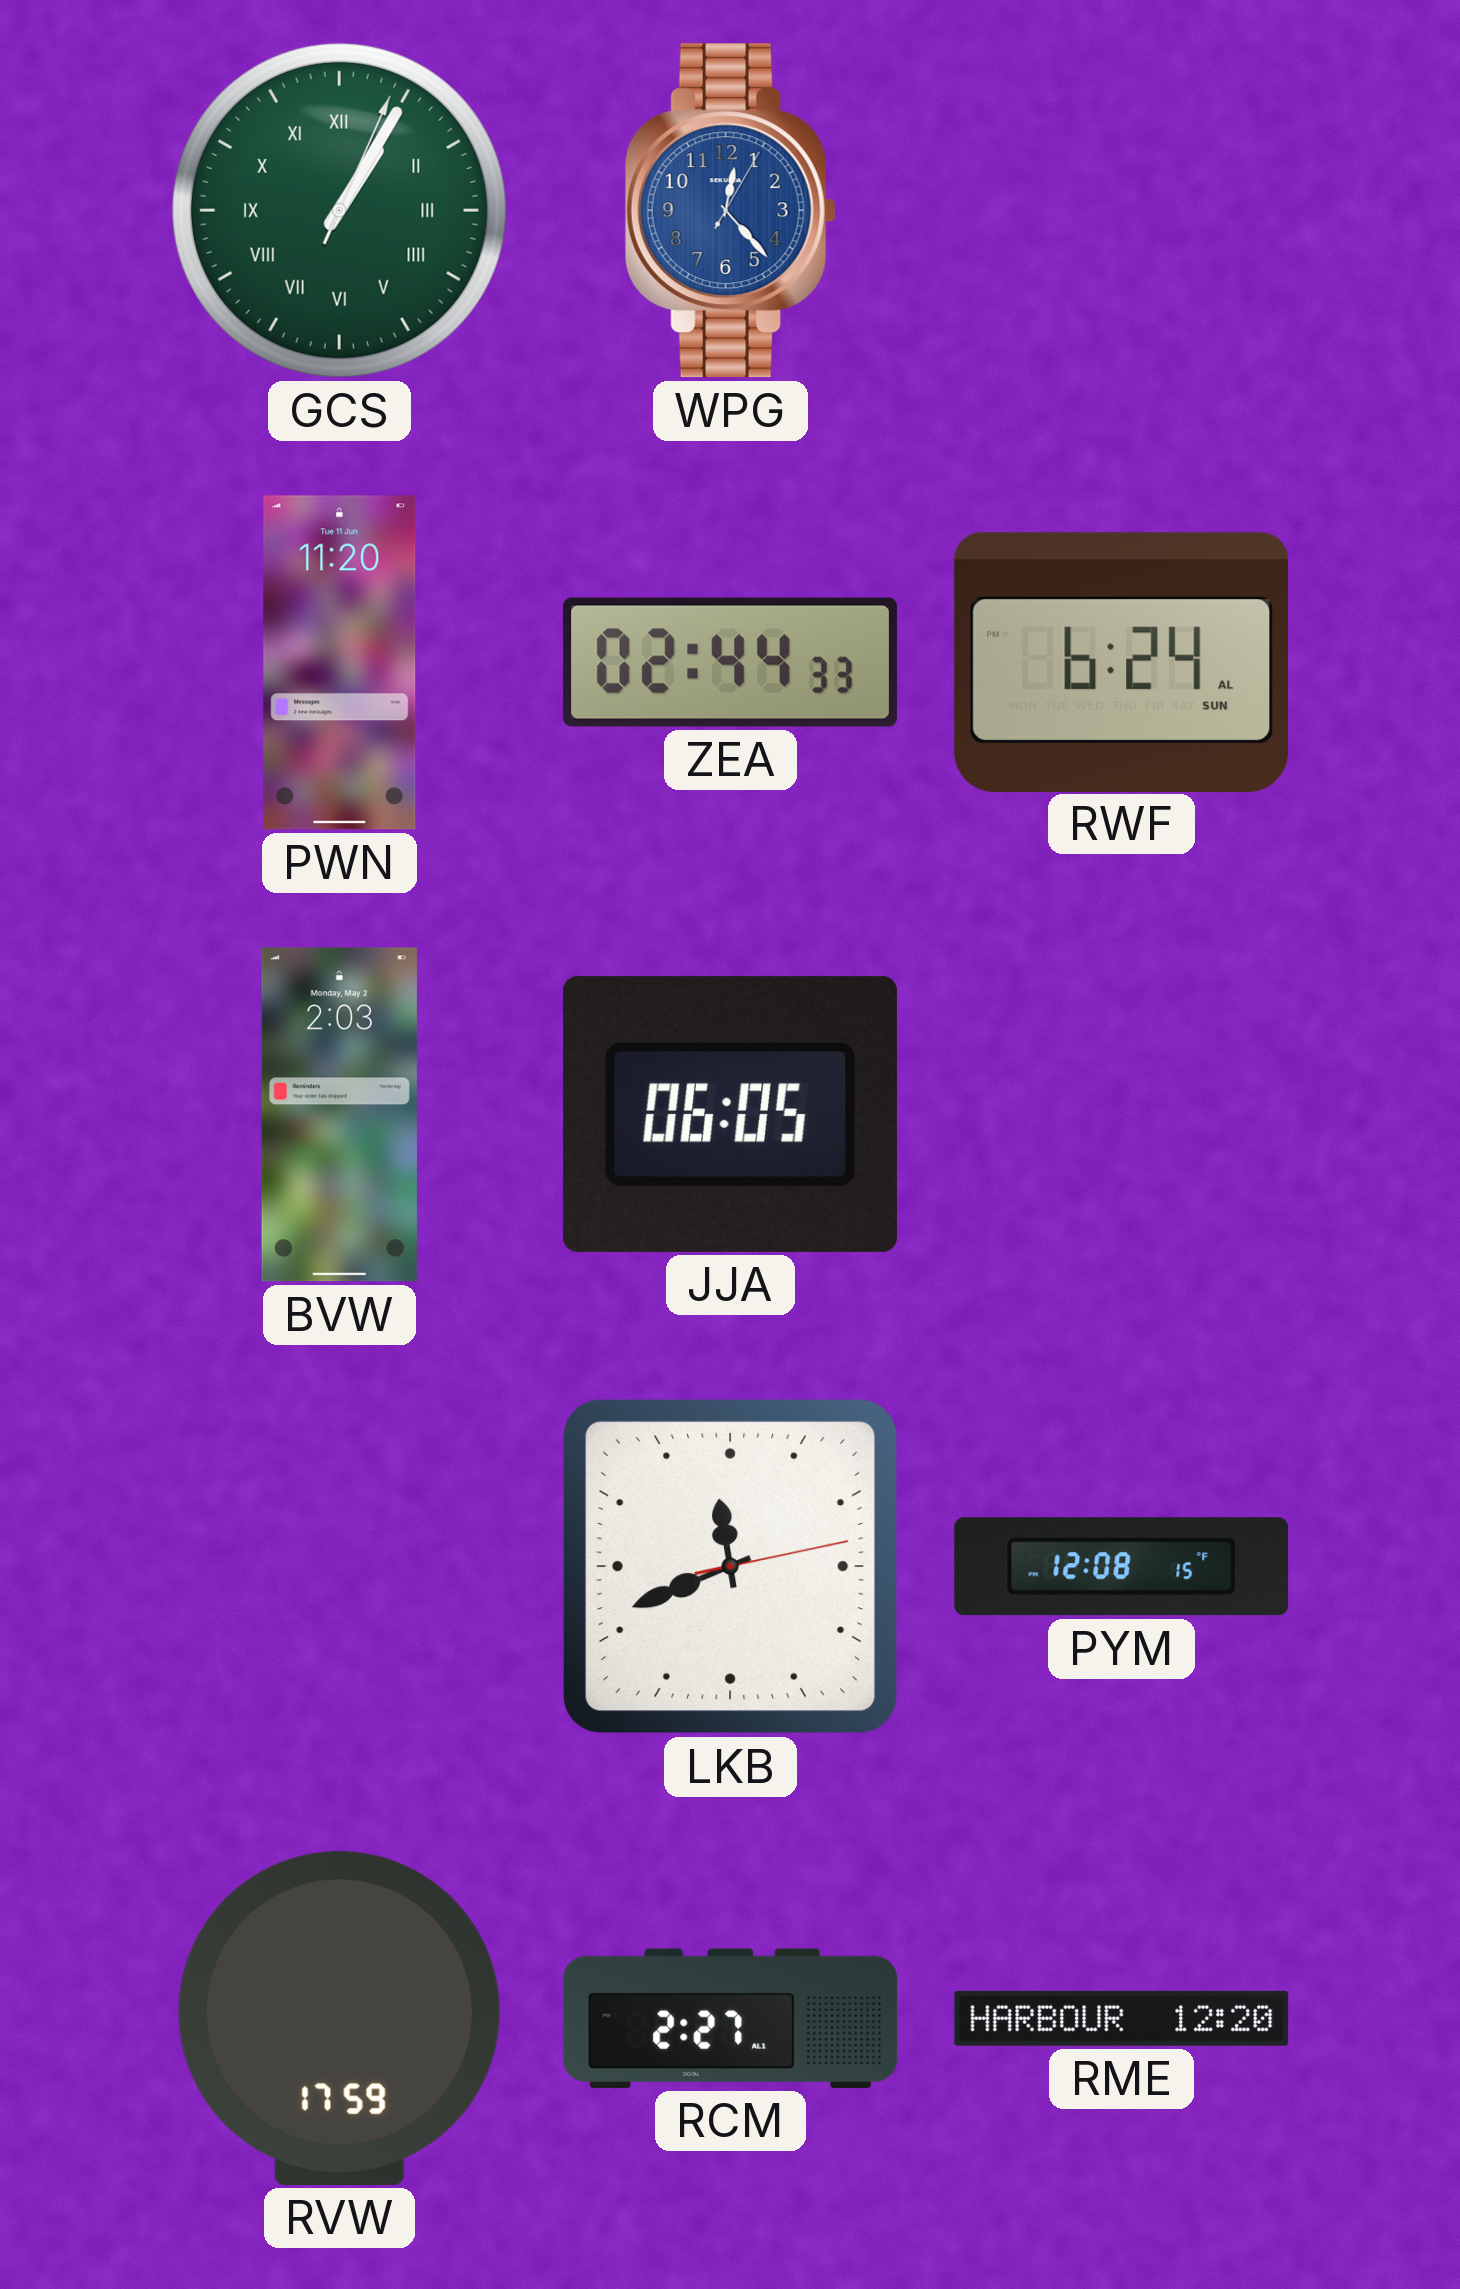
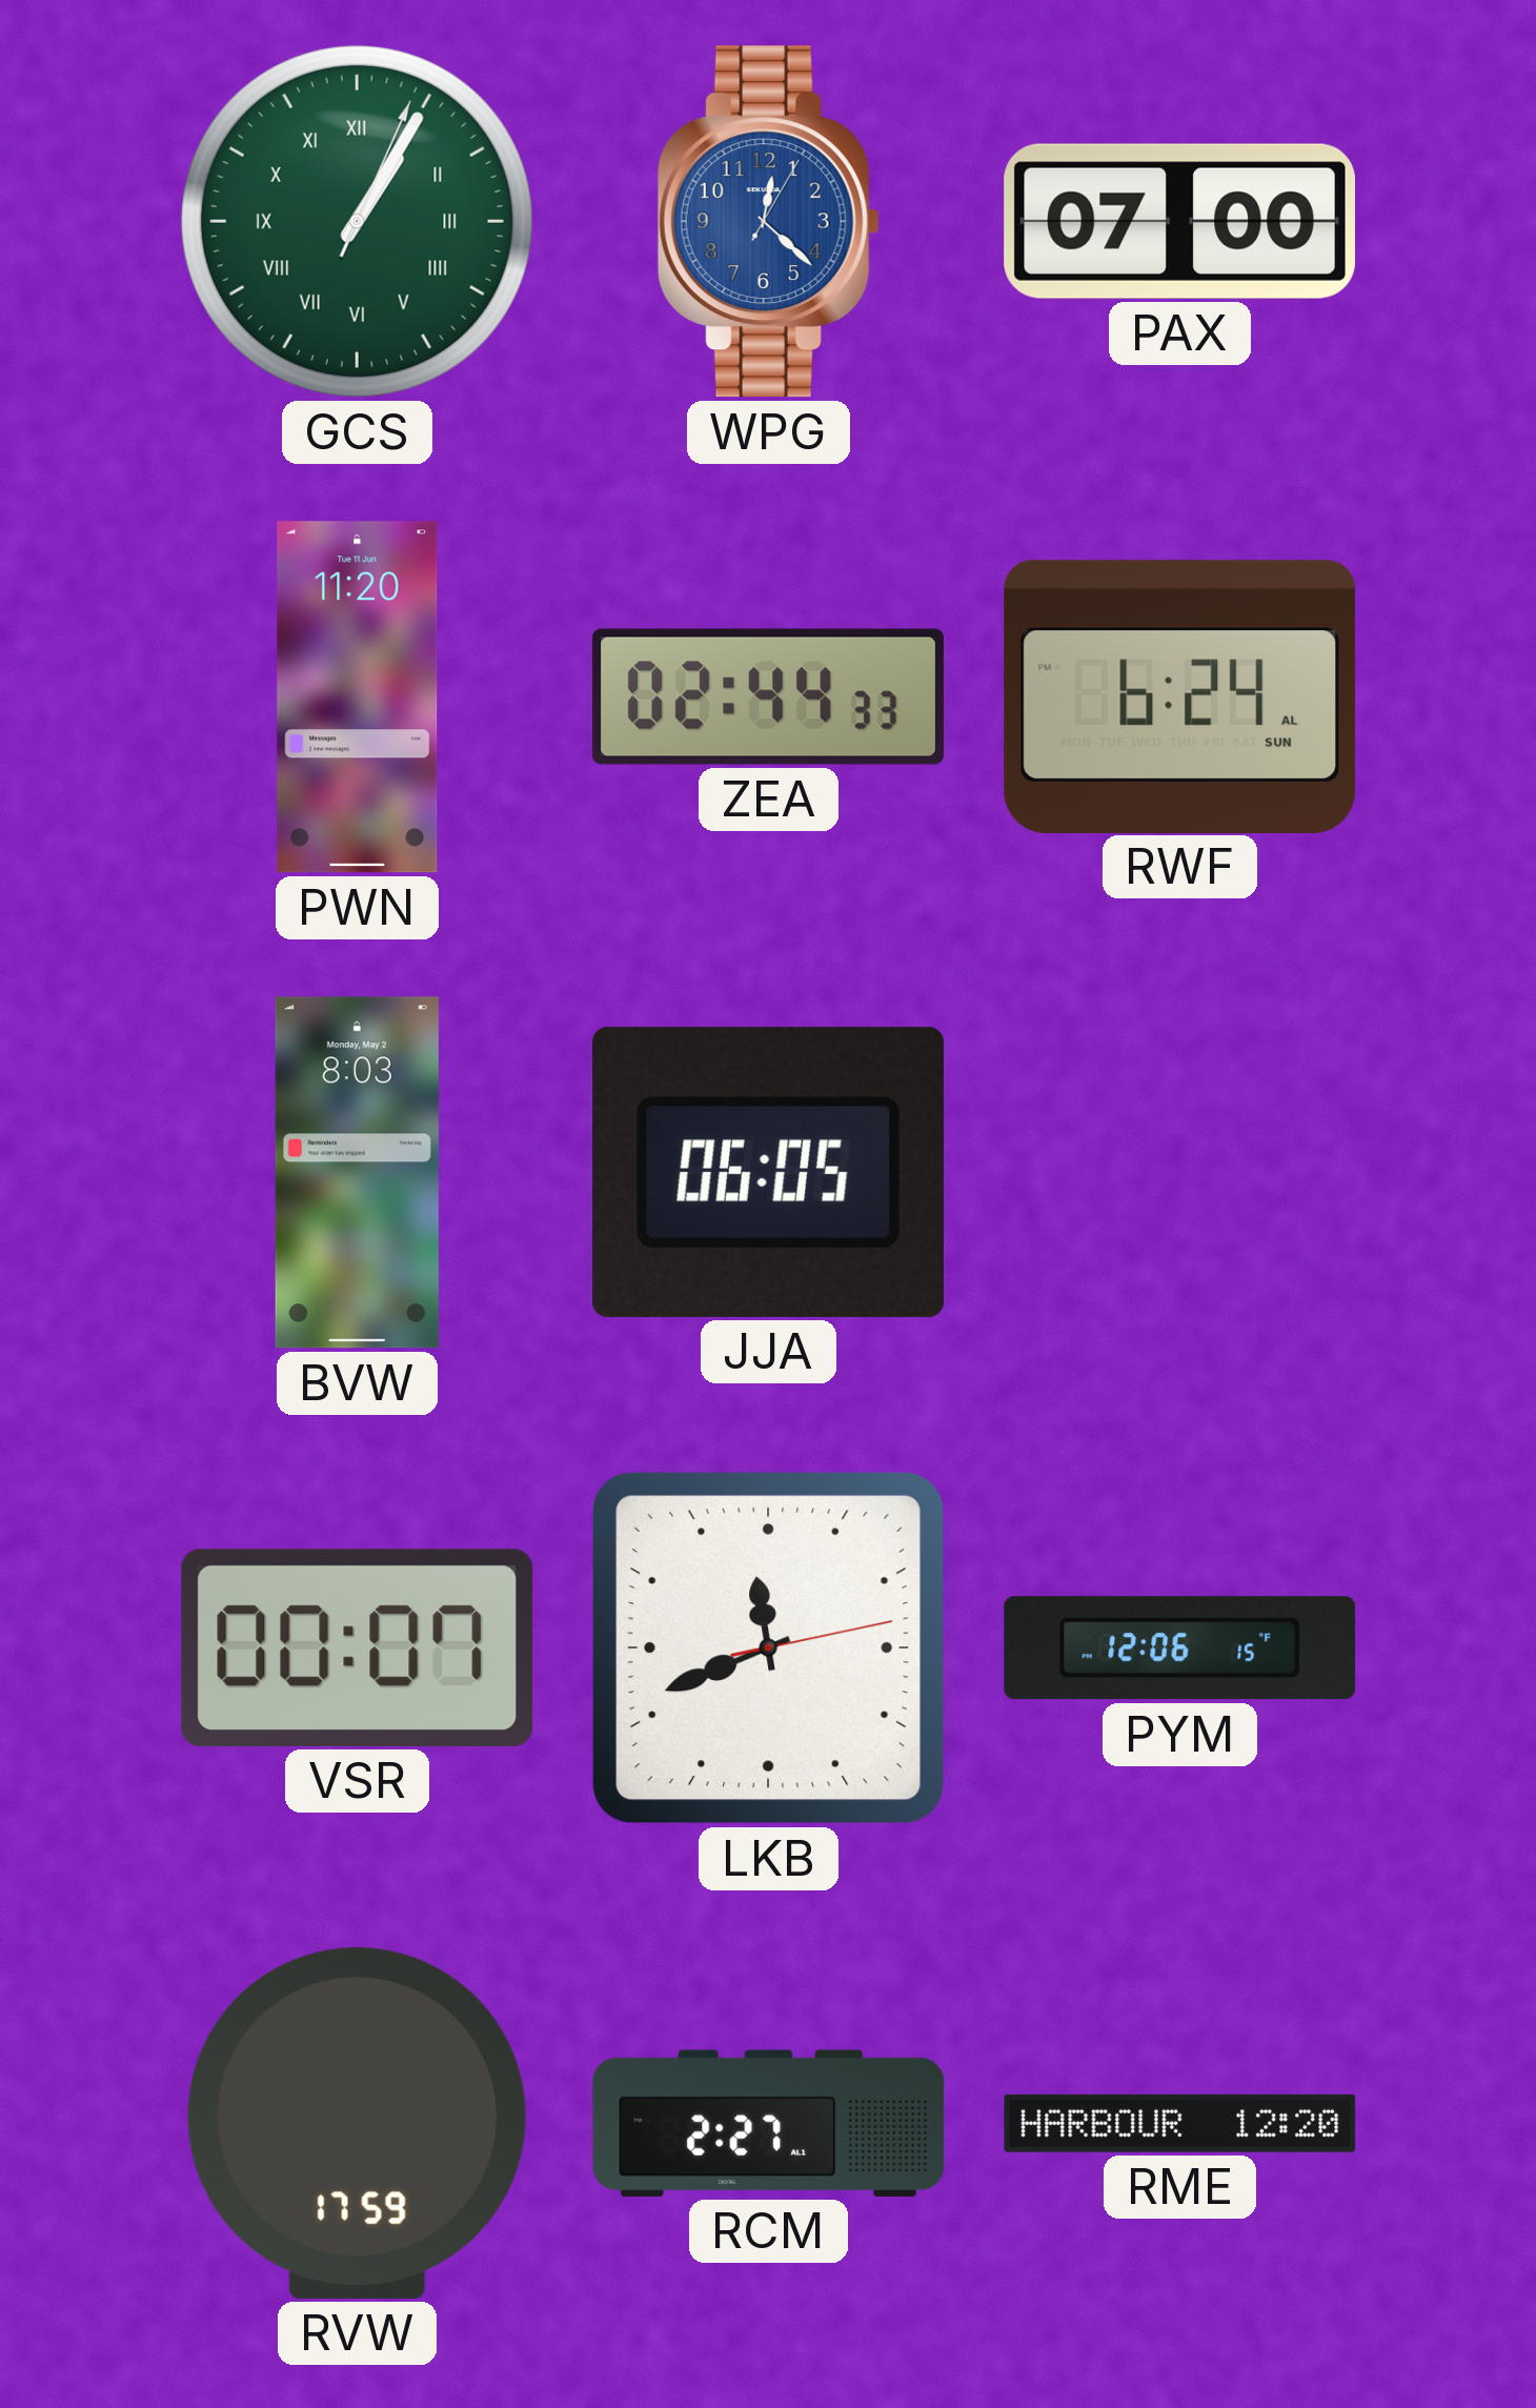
WPG: 12:23 -> 12:22
PAX: none -> 07:00
BVW: 2:03 -> 8:03
VSR: none -> 00:07
PYM: 12:08 -> 12:06
